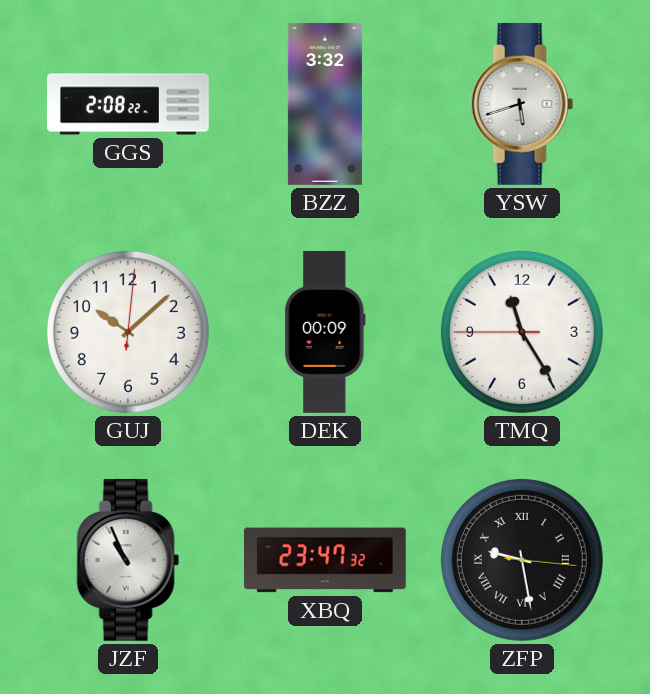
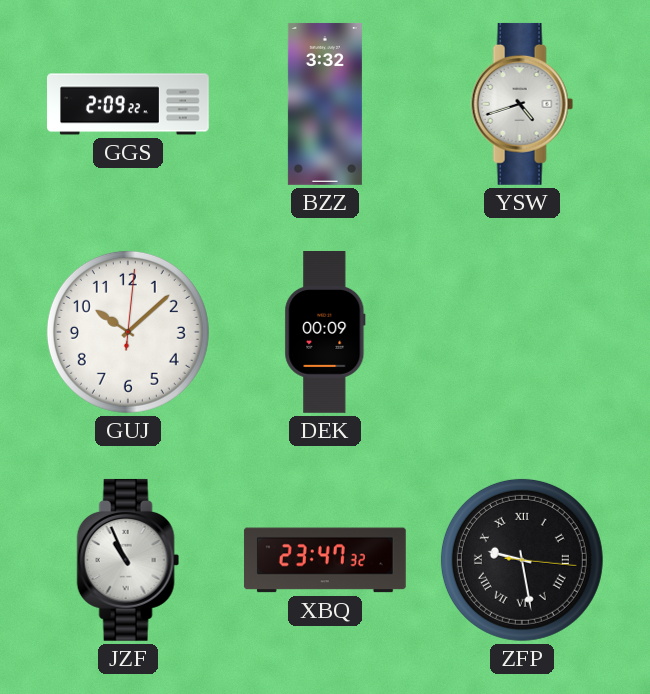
GGS: 2:08 -> 2:09
YSW: 5:42 -> 4:42
TMQ: 11:24 -> none
